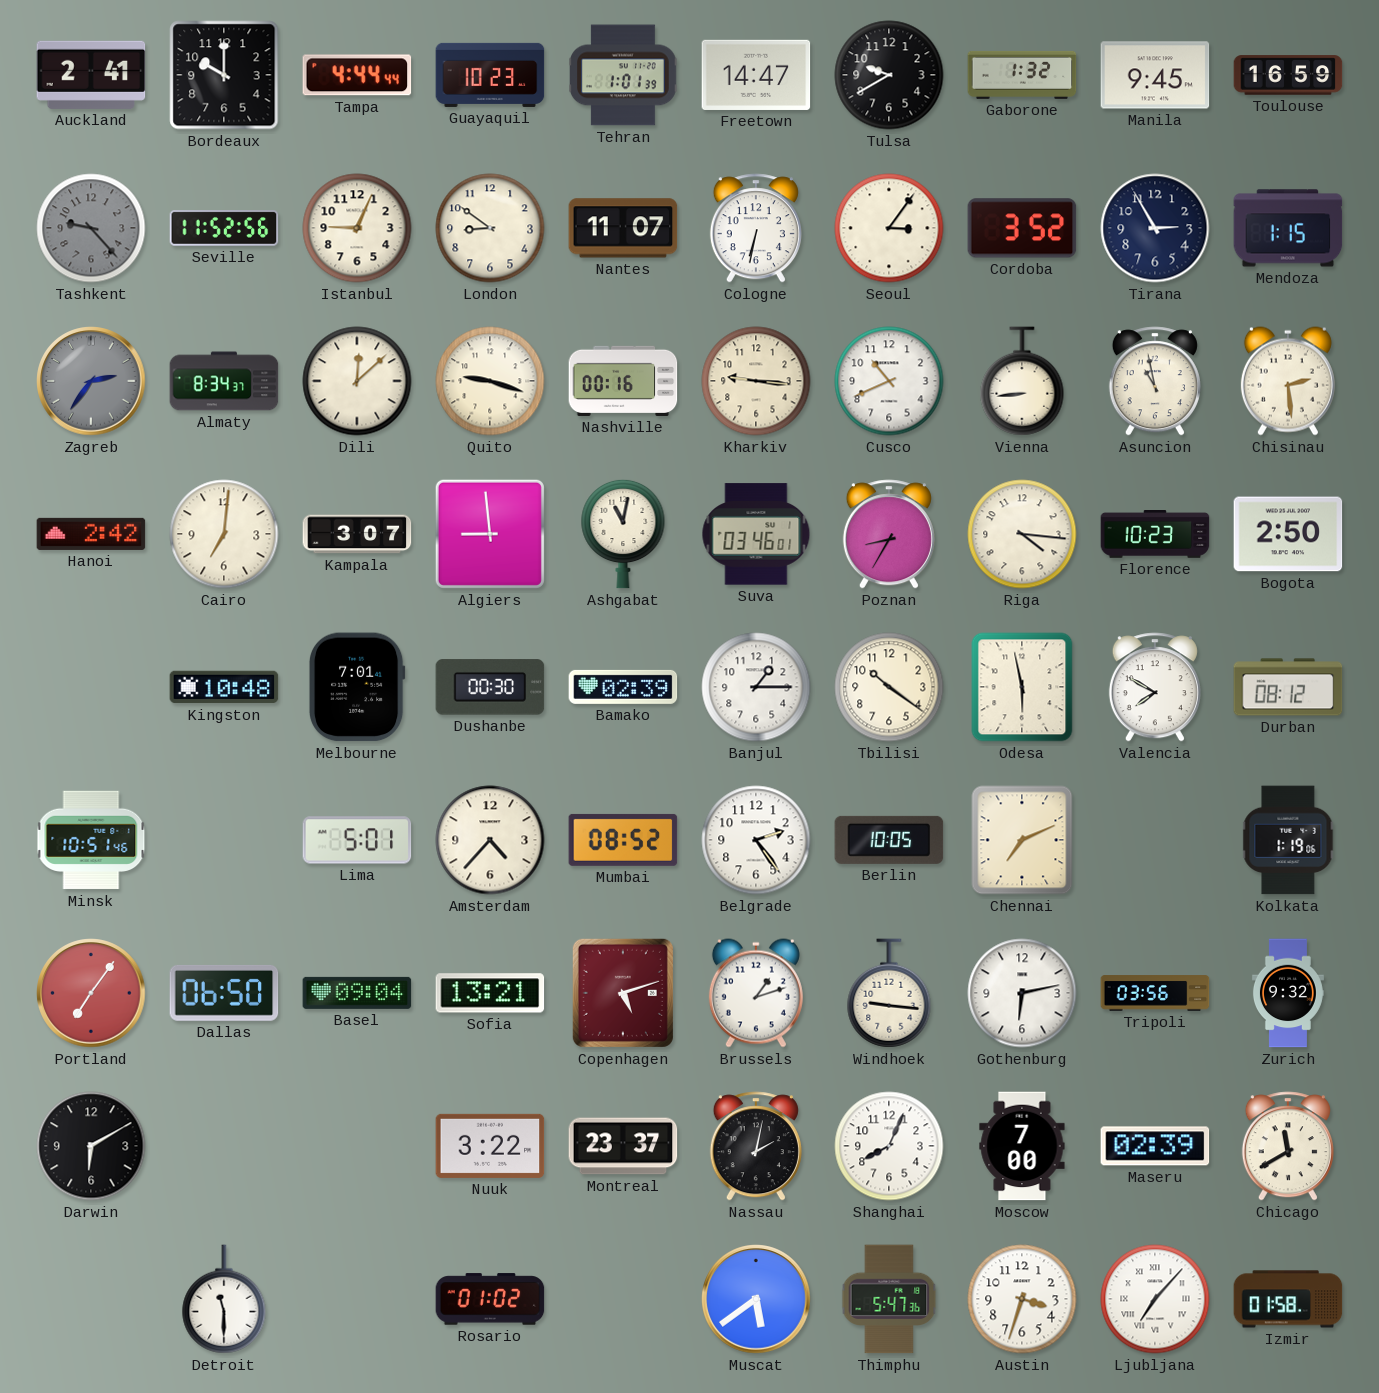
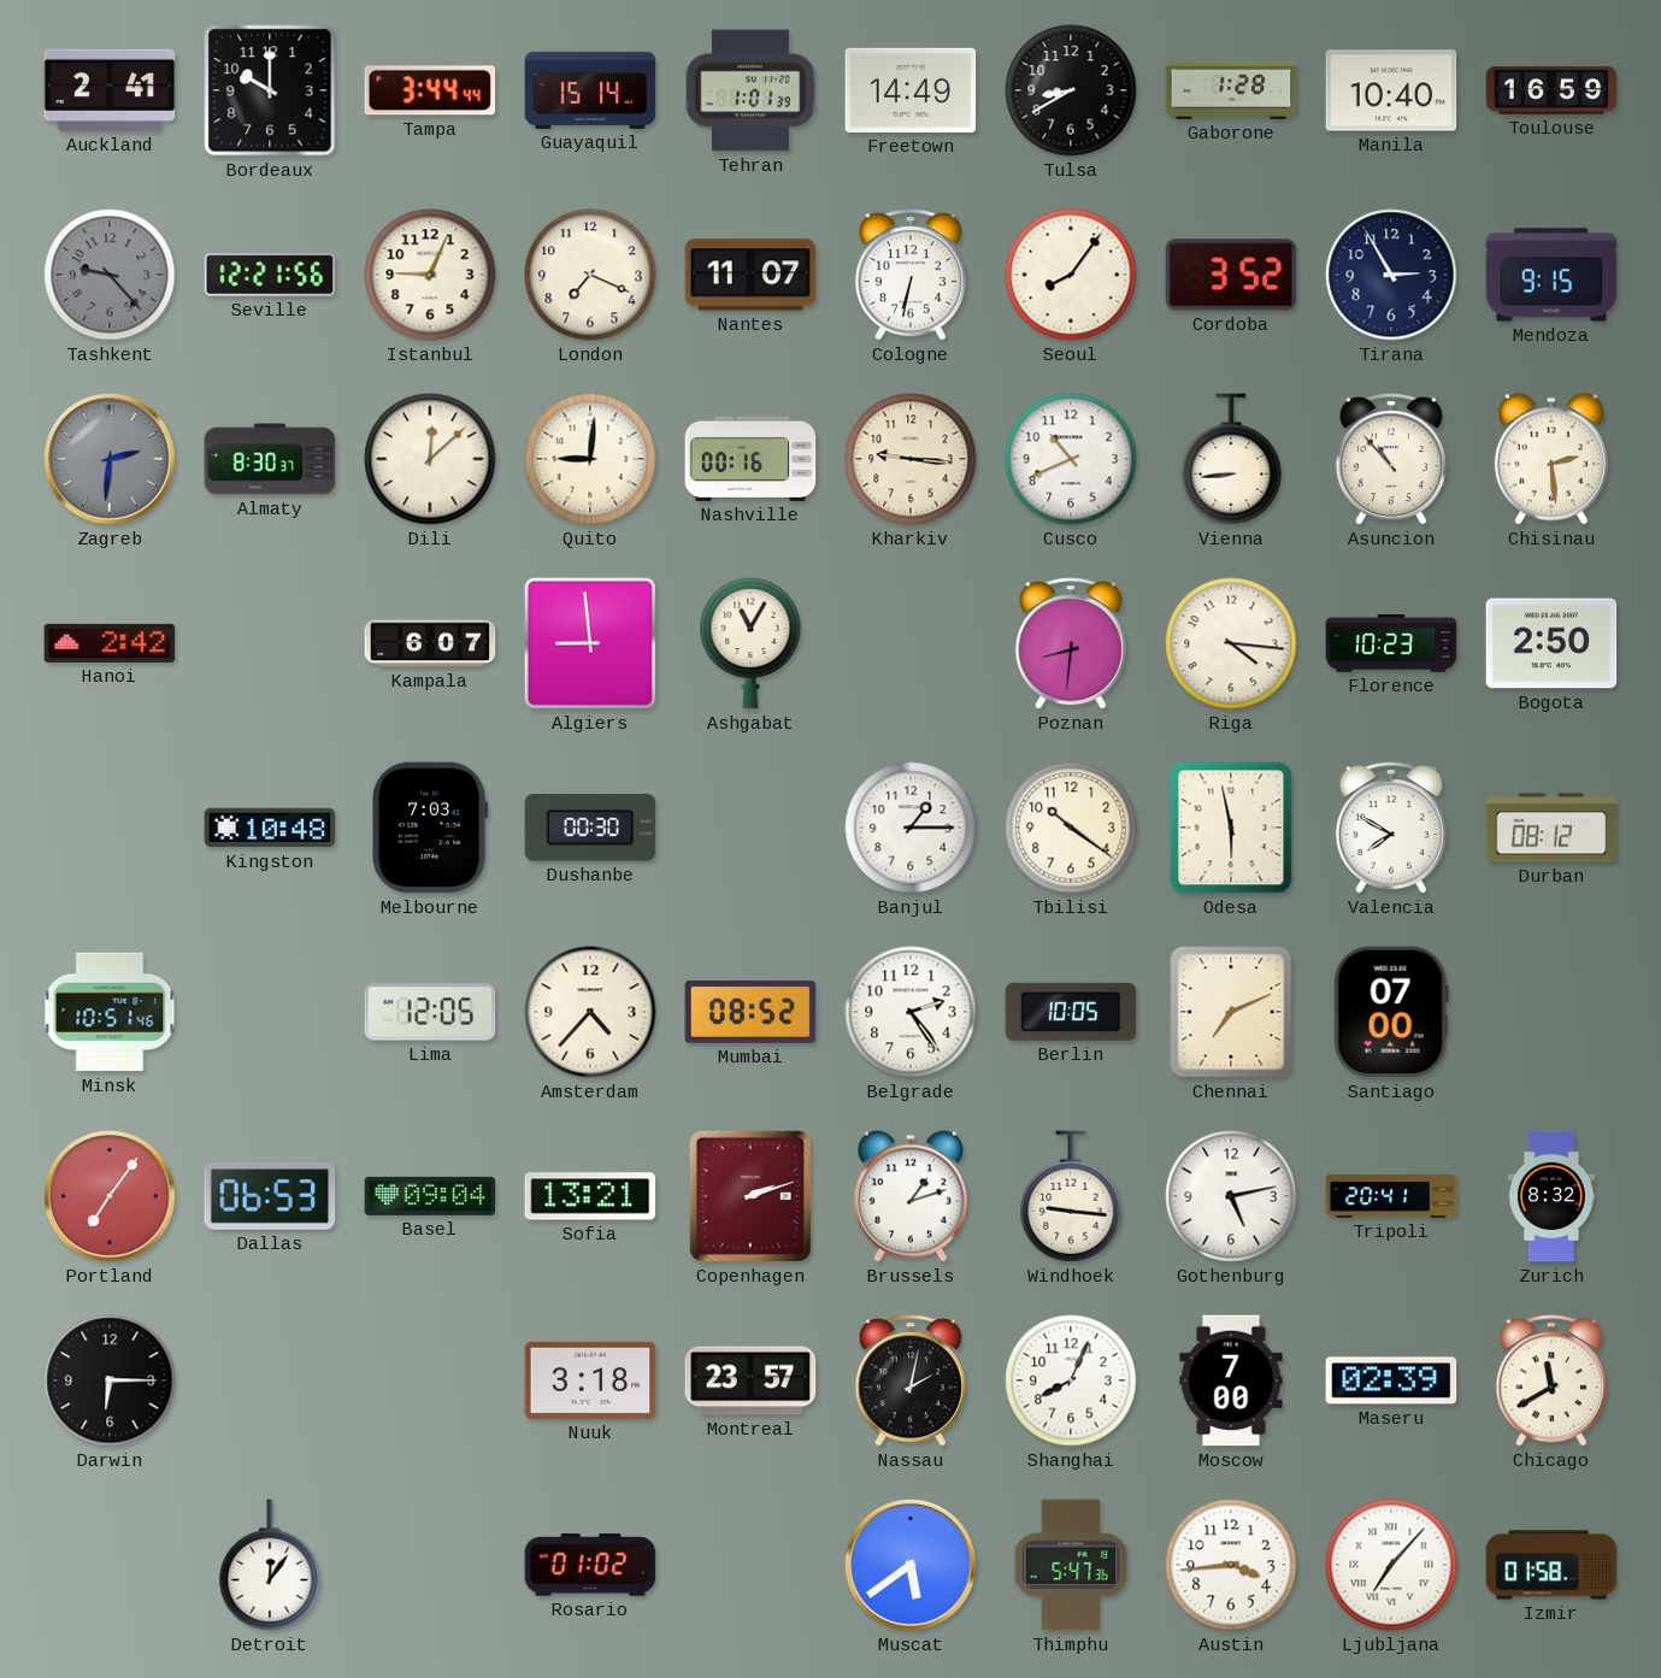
Tampa: 4:44 -> 3:44
Guayaquil: 10:23 -> 15:14
Freetown: 14:47 -> 14:49
Tulsa: 9:40 -> 8:40
Gaborone: 1:32 -> 1:28
Manila: 9:45 -> 10:40
Seville: 11:52 -> 12:21
London: 8:51 -> 7:19
Seoul: 3:06 -> 8:06
Mendoza: 1:15 -> 9:15
Zagreb: 2:36 -> 2:31
Almaty: 8:34 -> 8:30
Quito: 9:18 -> 9:01
Asuncion: 10:58 -> 10:53
Cairo: 7:01 -> none
Kampala: 3:07 -> 6:07
Ashgabat: 11:02 -> 11:05
Suva: 03:46 -> none
Poznan: 8:35 -> 8:31
Melbourne: 7:01 -> 7:03
Bamako: 02:39 -> none
Lima: 5:01 -> 12:05
Santiago: none -> 07:00
Kolkata: 1:19 -> none
Dallas: 06:50 -> 06:53
Copenhagen: 5:12 -> 2:12
Gothenburg: 6:13 -> 5:13
Tripoli: 03:56 -> 20:41
Zurich: 9:32 -> 8:32
Darwin: 6:10 -> 6:15
Nuuk: 3:22 -> 3:18
Montreal: 23:37 -> 23:57
Detroit: 11:30 -> 12:06
Austin: 3:33 -> 3:44
